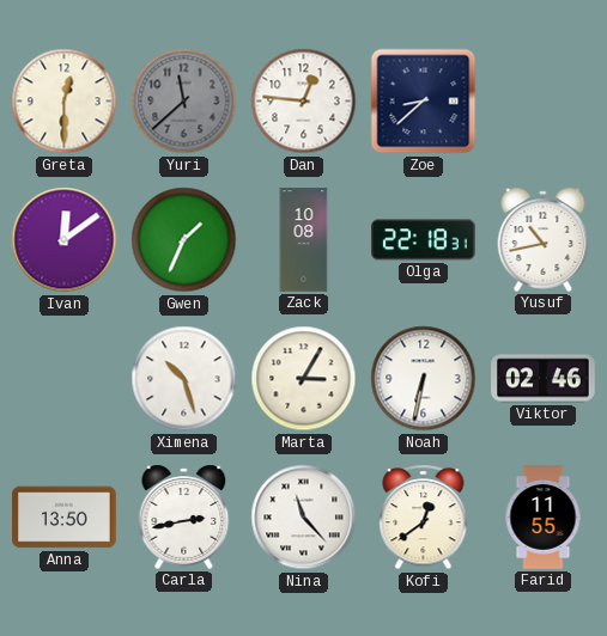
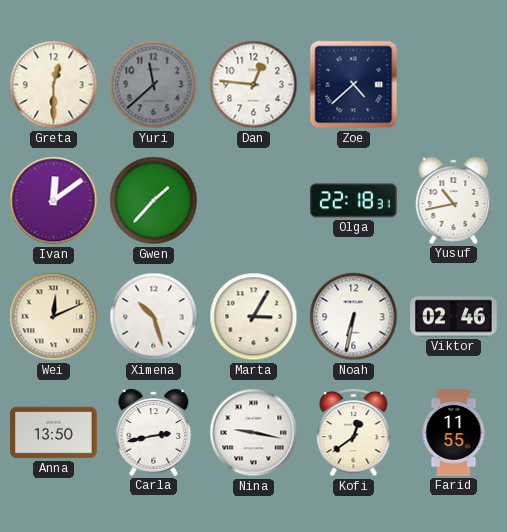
Zoe: 8:38 -> 4:38
Gwen: 1:34 -> 1:37
Zack: 10:08 -> none
Wei: none -> 12:11
Nina: 11:23 -> 9:17
